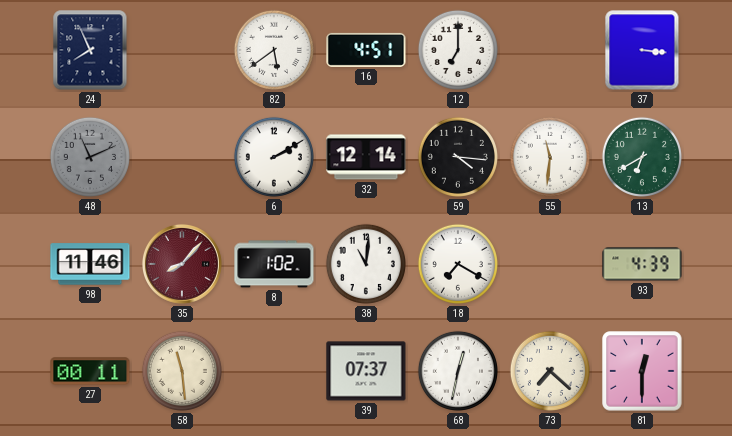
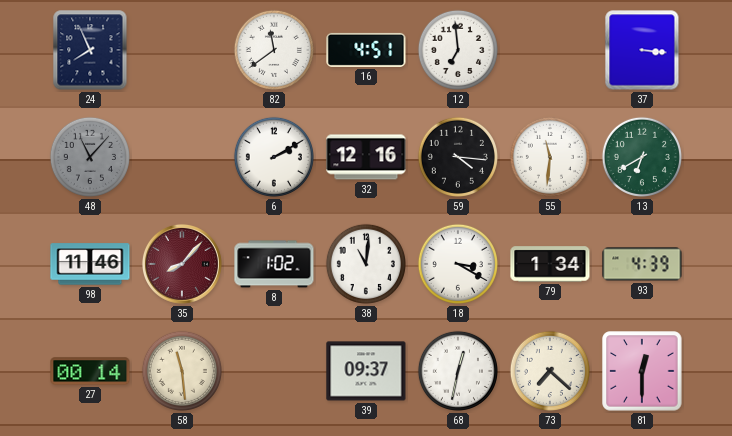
82: 5:39 -> 11:39
12: 7:00 -> 6:59
48: 11:11 -> 11:07
32: 12:14 -> 12:16
18: 7:20 -> 3:20
79: none -> 1:34
27: 00:11 -> 00:14
39: 07:37 -> 09:37
